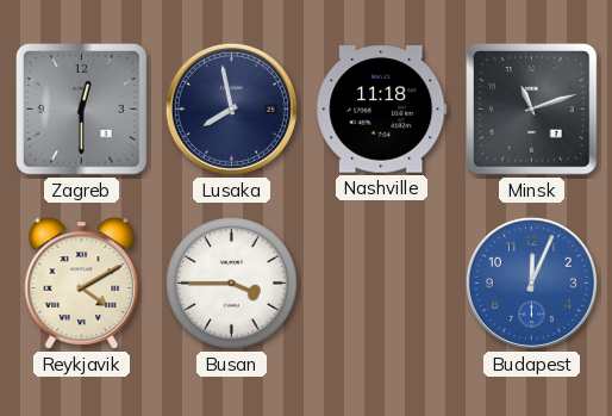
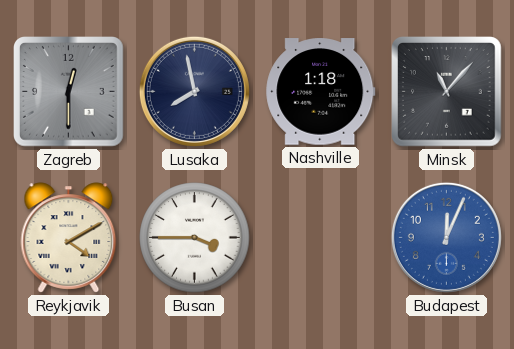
Nashville: 11:18 -> 1:18
Minsk: 11:12 -> 11:07
